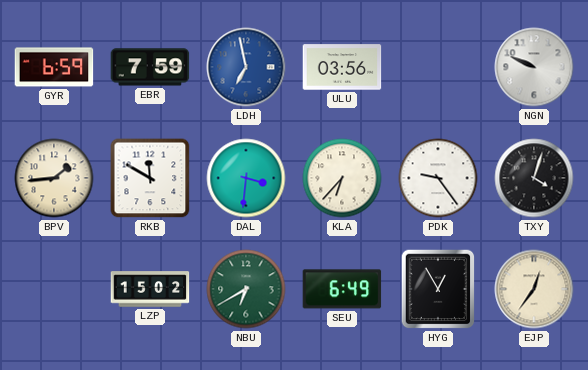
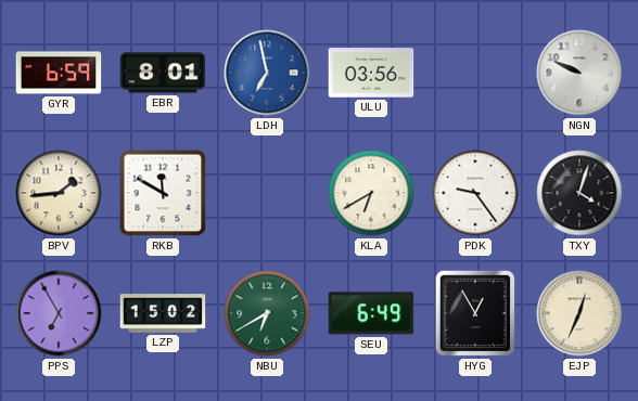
EBR: 7:59 -> 8:01
DAL: 3:31 -> none
KLA: 6:37 -> 6:40
PPS: none -> 6:55
EJP: 12:36 -> 12:34
